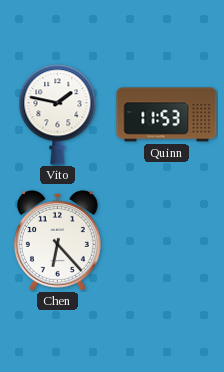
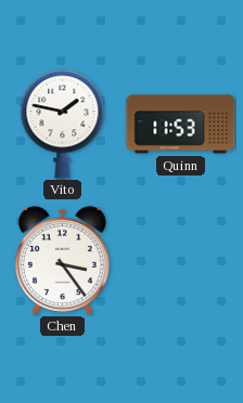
Chen: 6:23 -> 3:24
